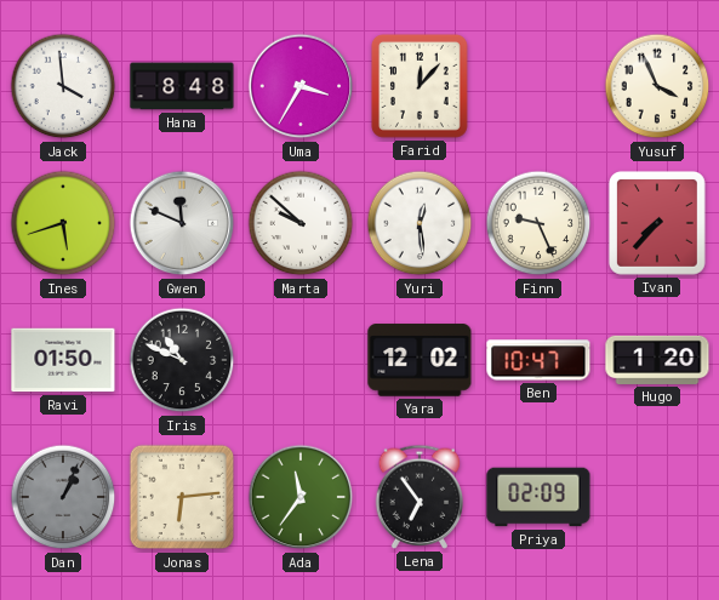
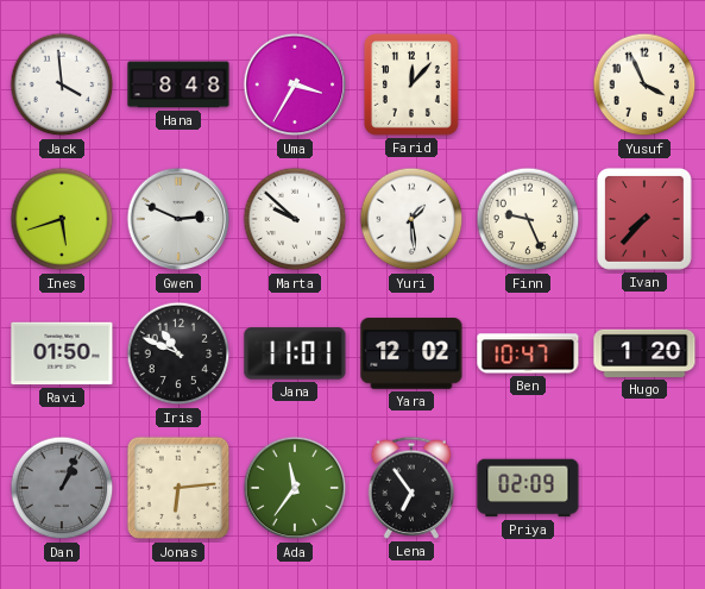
Gwen: 11:49 -> 2:49
Yuri: 12:29 -> 1:29
Jana: none -> 11:01
